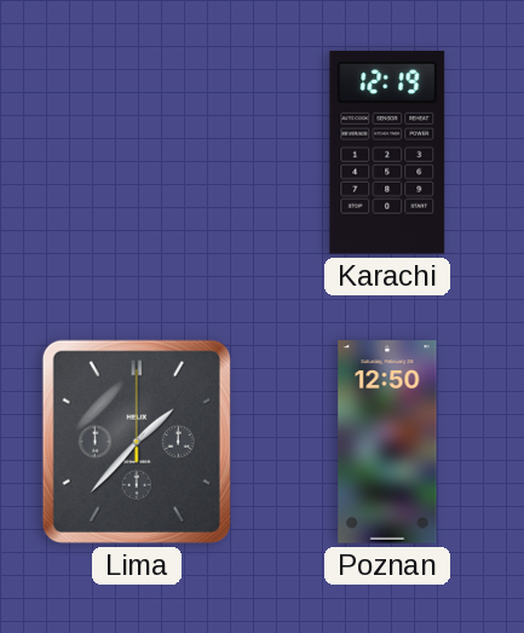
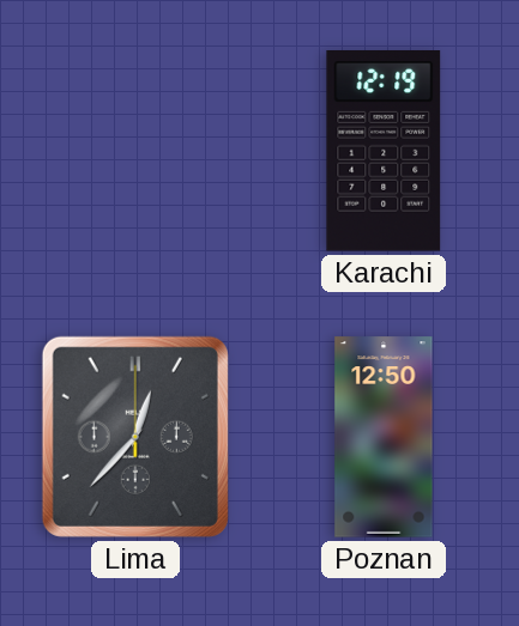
Lima: 1:37 -> 12:37
